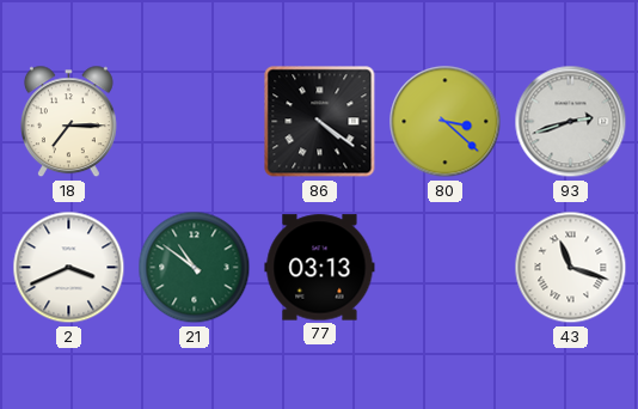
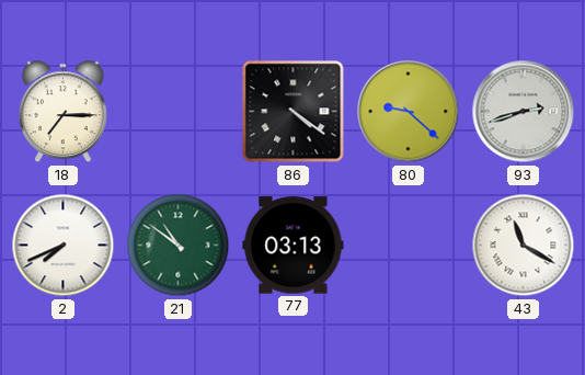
80: 3:22 -> 9:22
2: 3:41 -> 7:41
43: 11:18 -> 11:20
